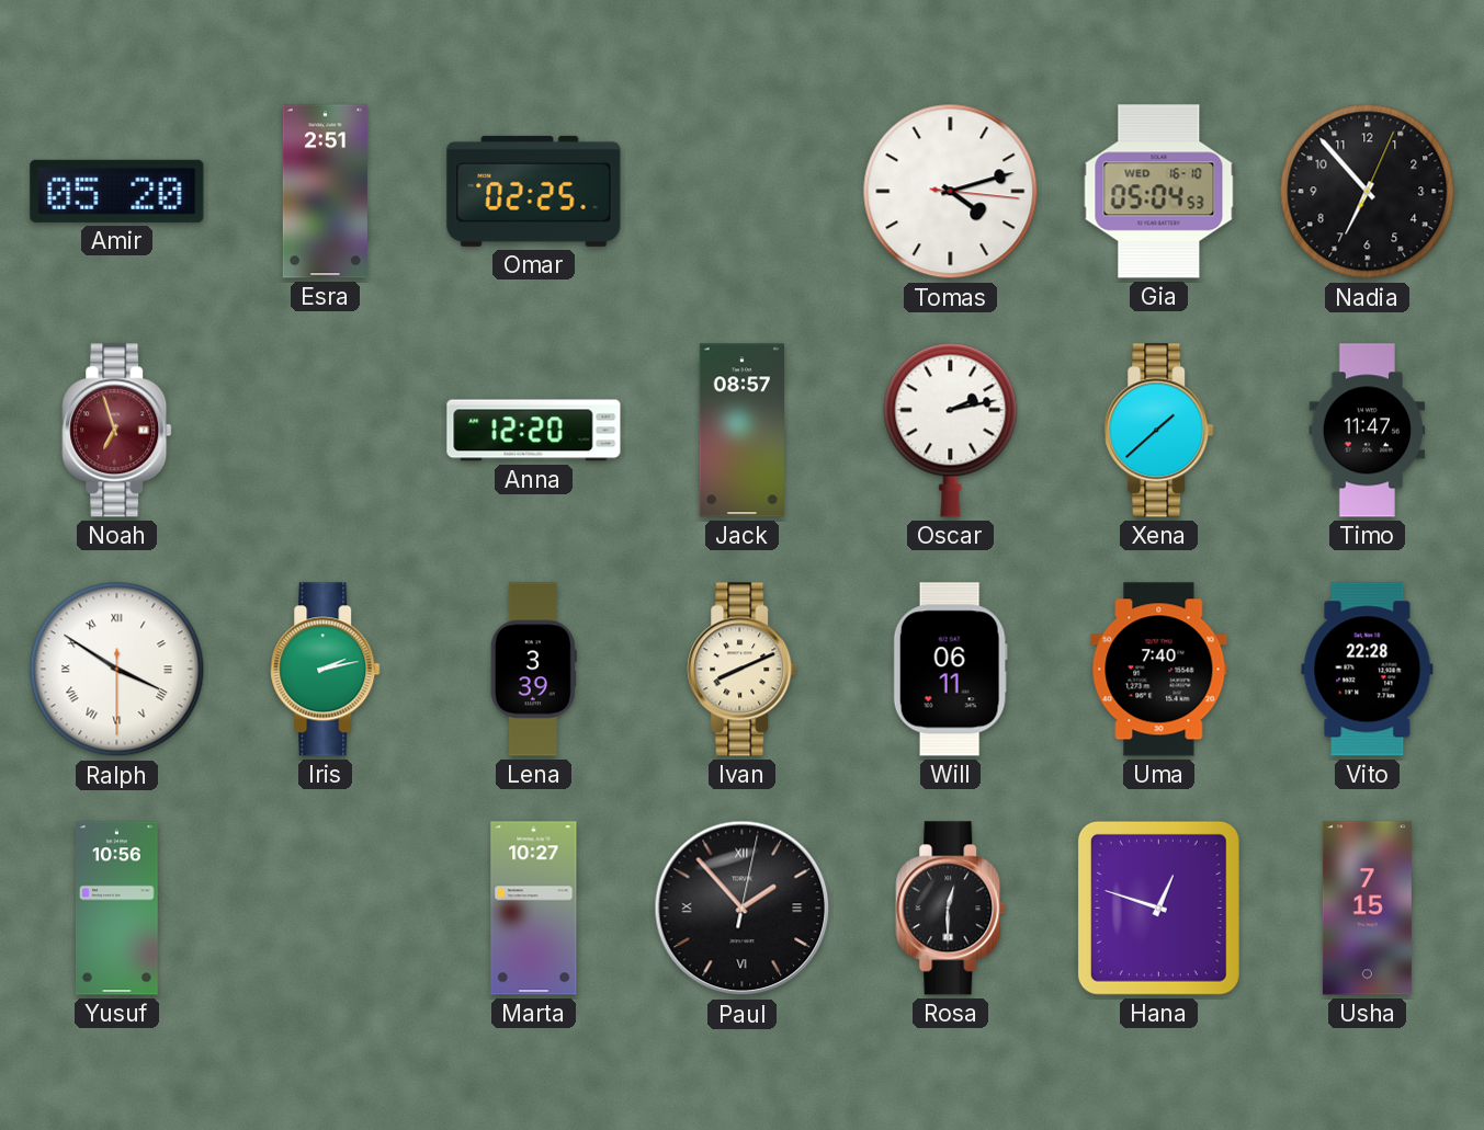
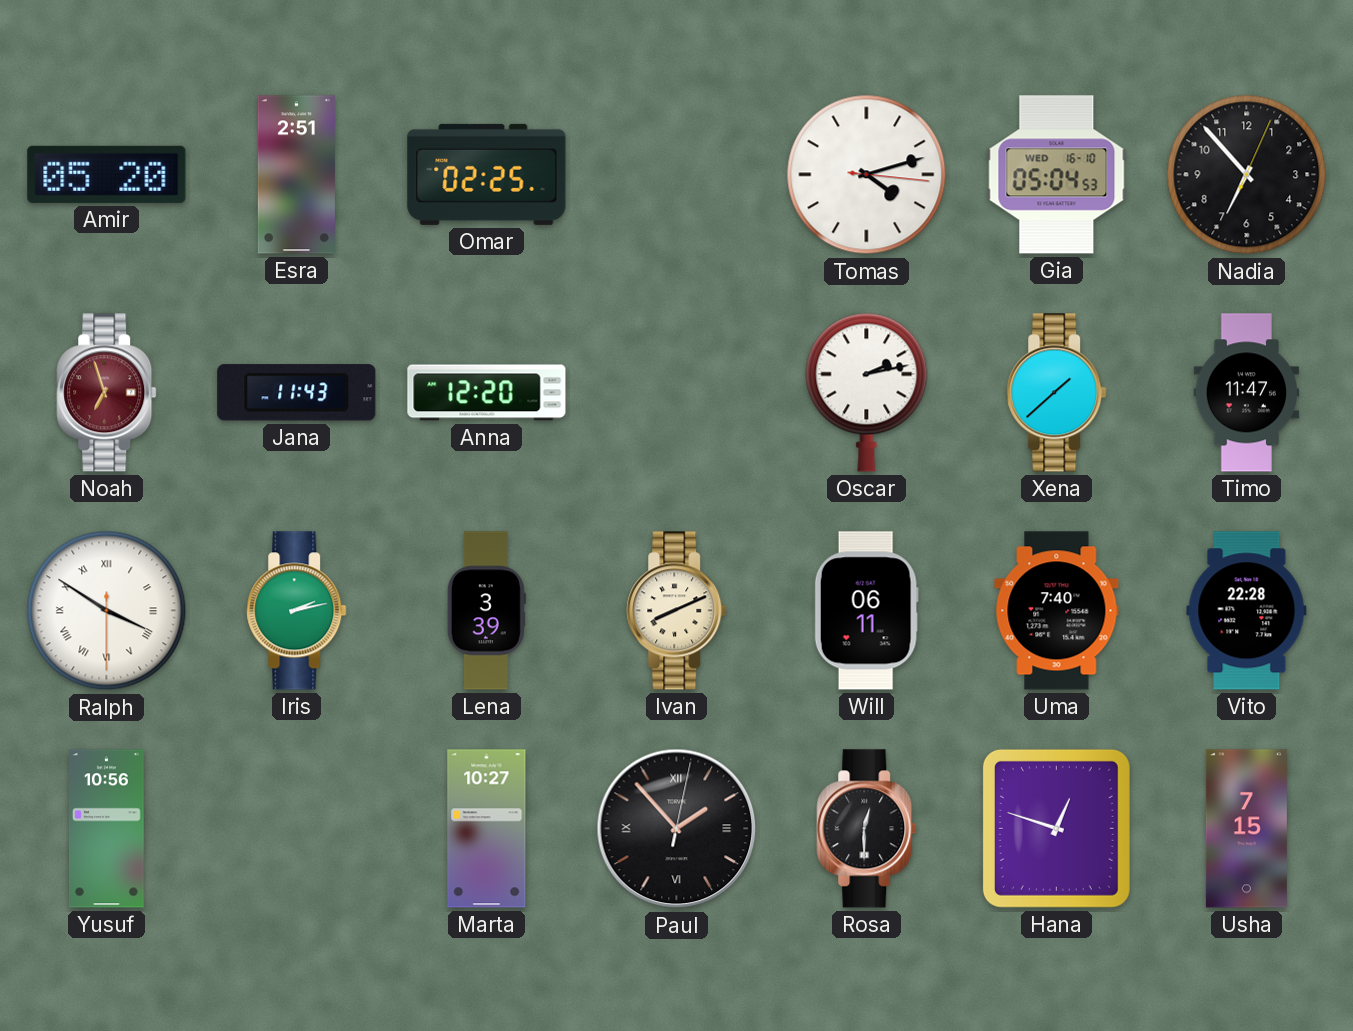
Jana: none -> 11:43
Jack: 08:57 -> none
